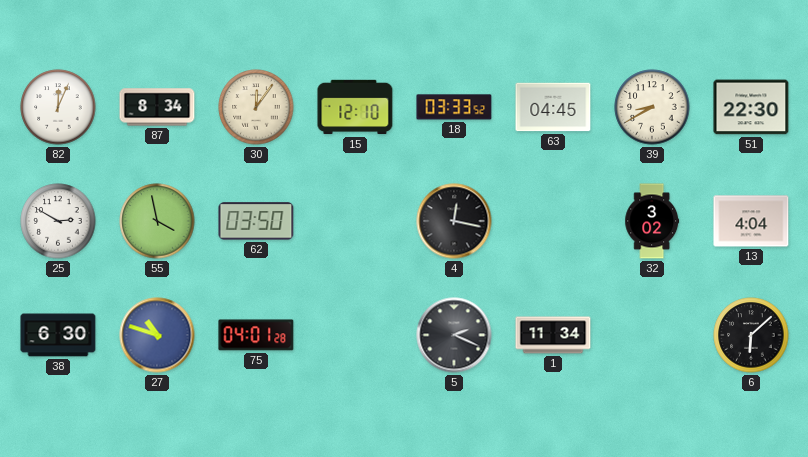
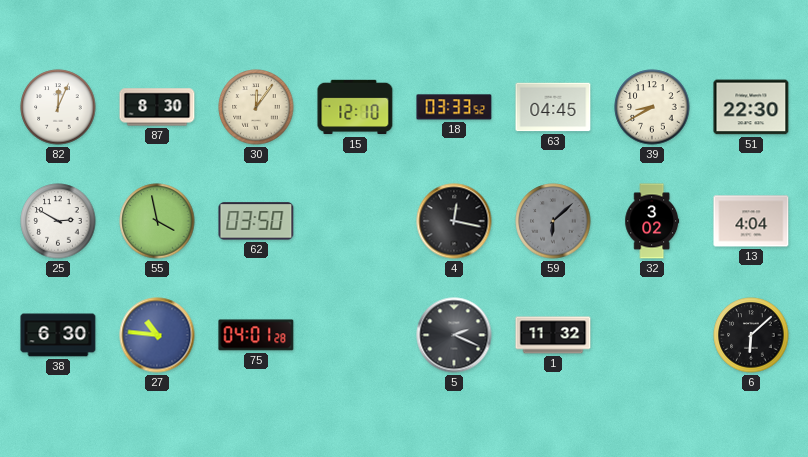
87: 8:34 -> 8:30
59: none -> 6:08
27: 10:48 -> 10:46
1: 11:34 -> 11:32
